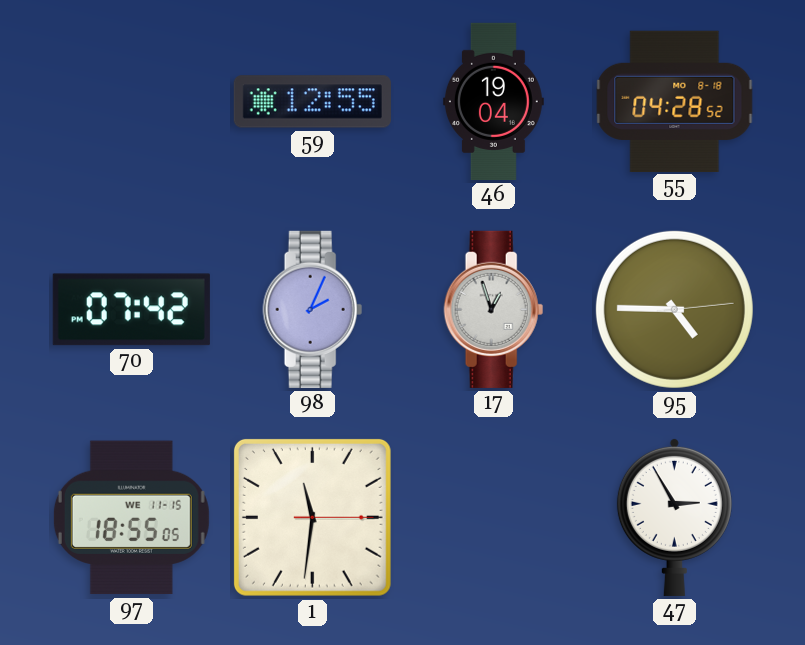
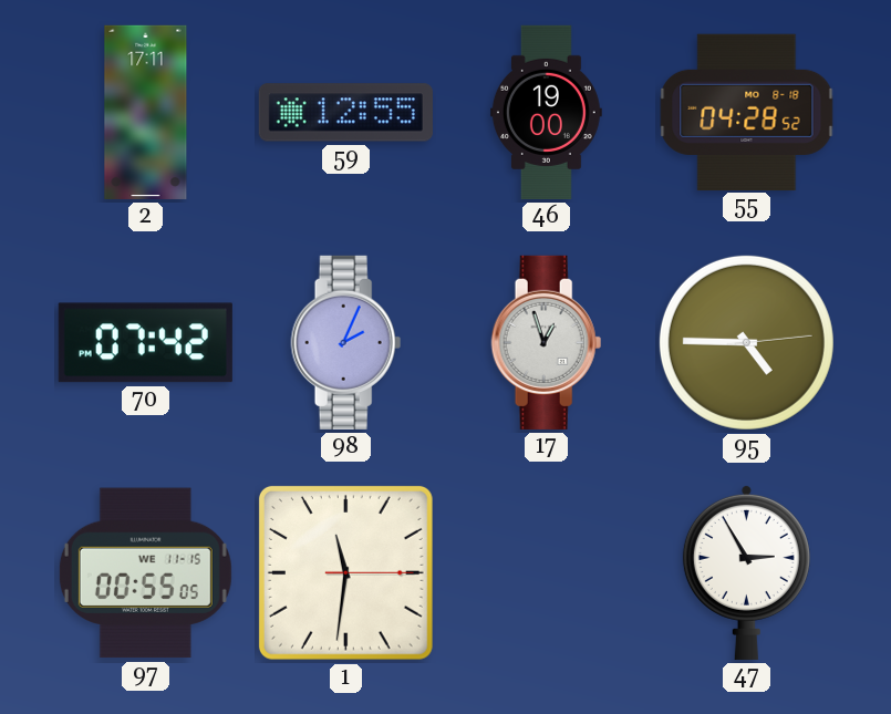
2: none -> 17:11
46: 19:04 -> 19:00
97: 18:55 -> 00:55
